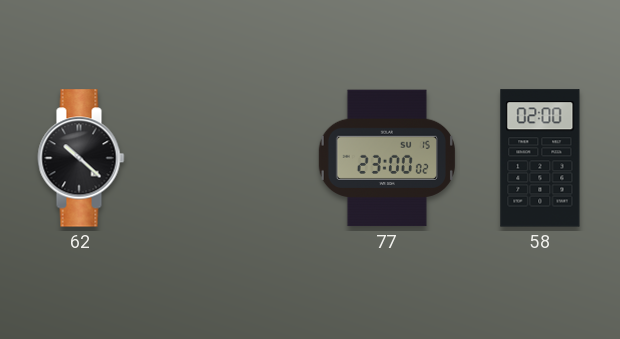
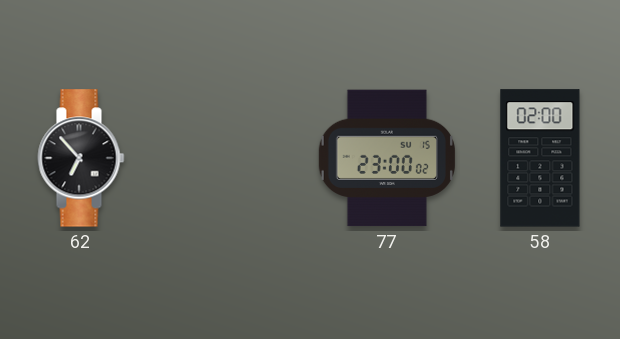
62: 10:22 -> 6:53
